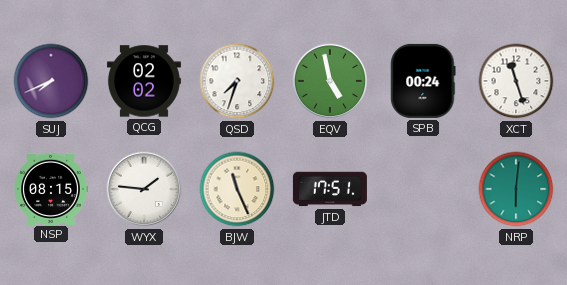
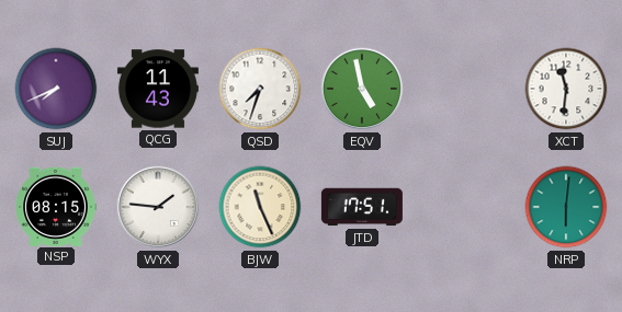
QCG: 02:02 -> 11:43
SPB: 00:24 -> none
XCT: 11:27 -> 11:31
